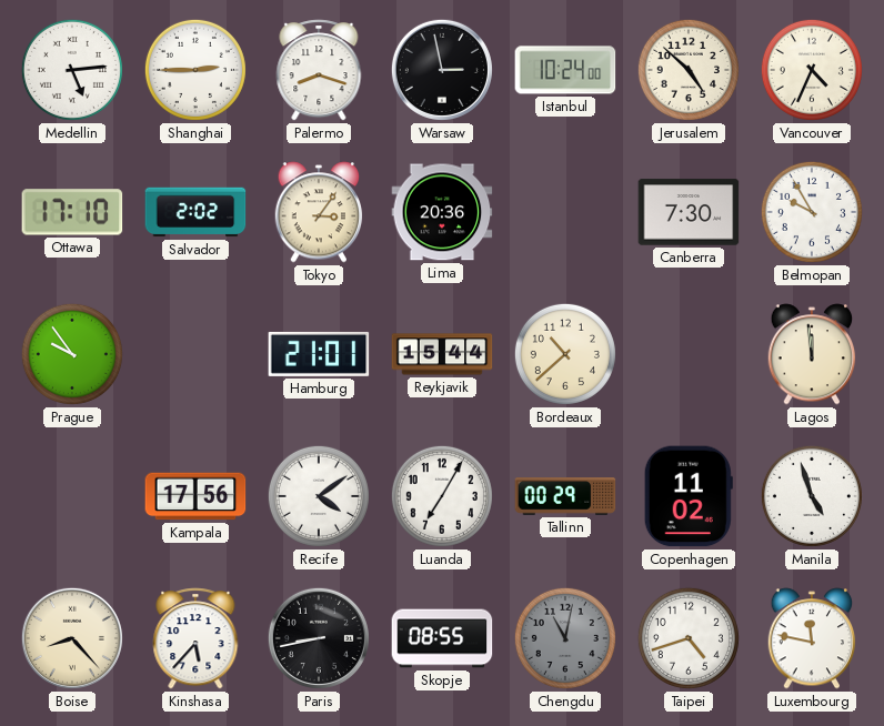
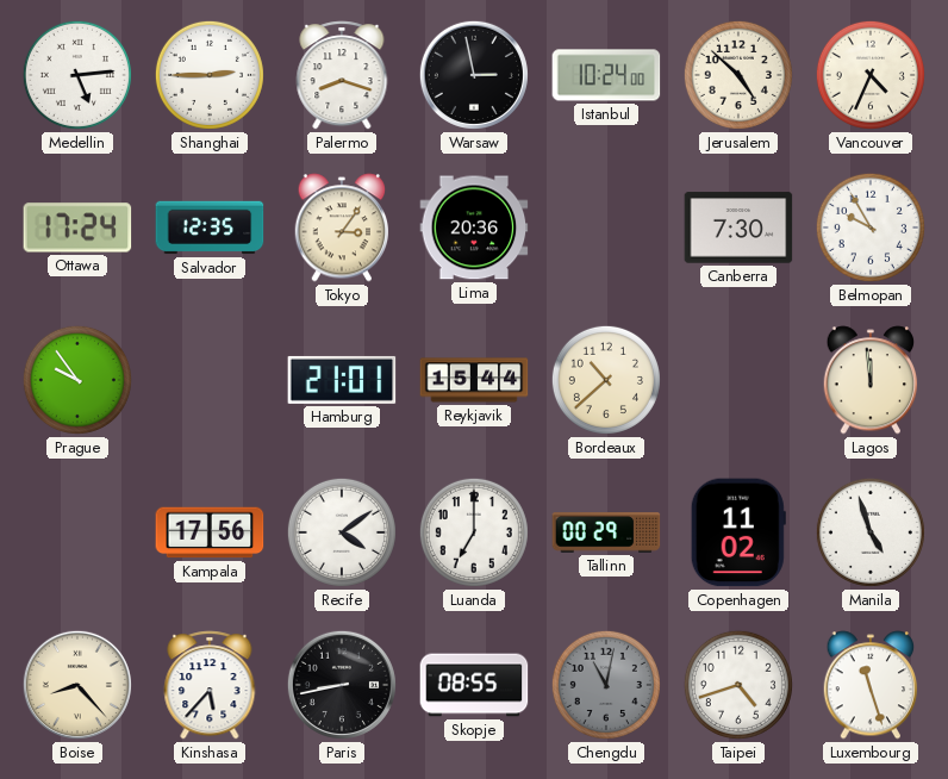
Ottawa: 17:10 -> 17:24
Salvador: 2:02 -> 12:35
Luanda: 7:05 -> 7:00
Luxembourg: 11:47 -> 11:27
